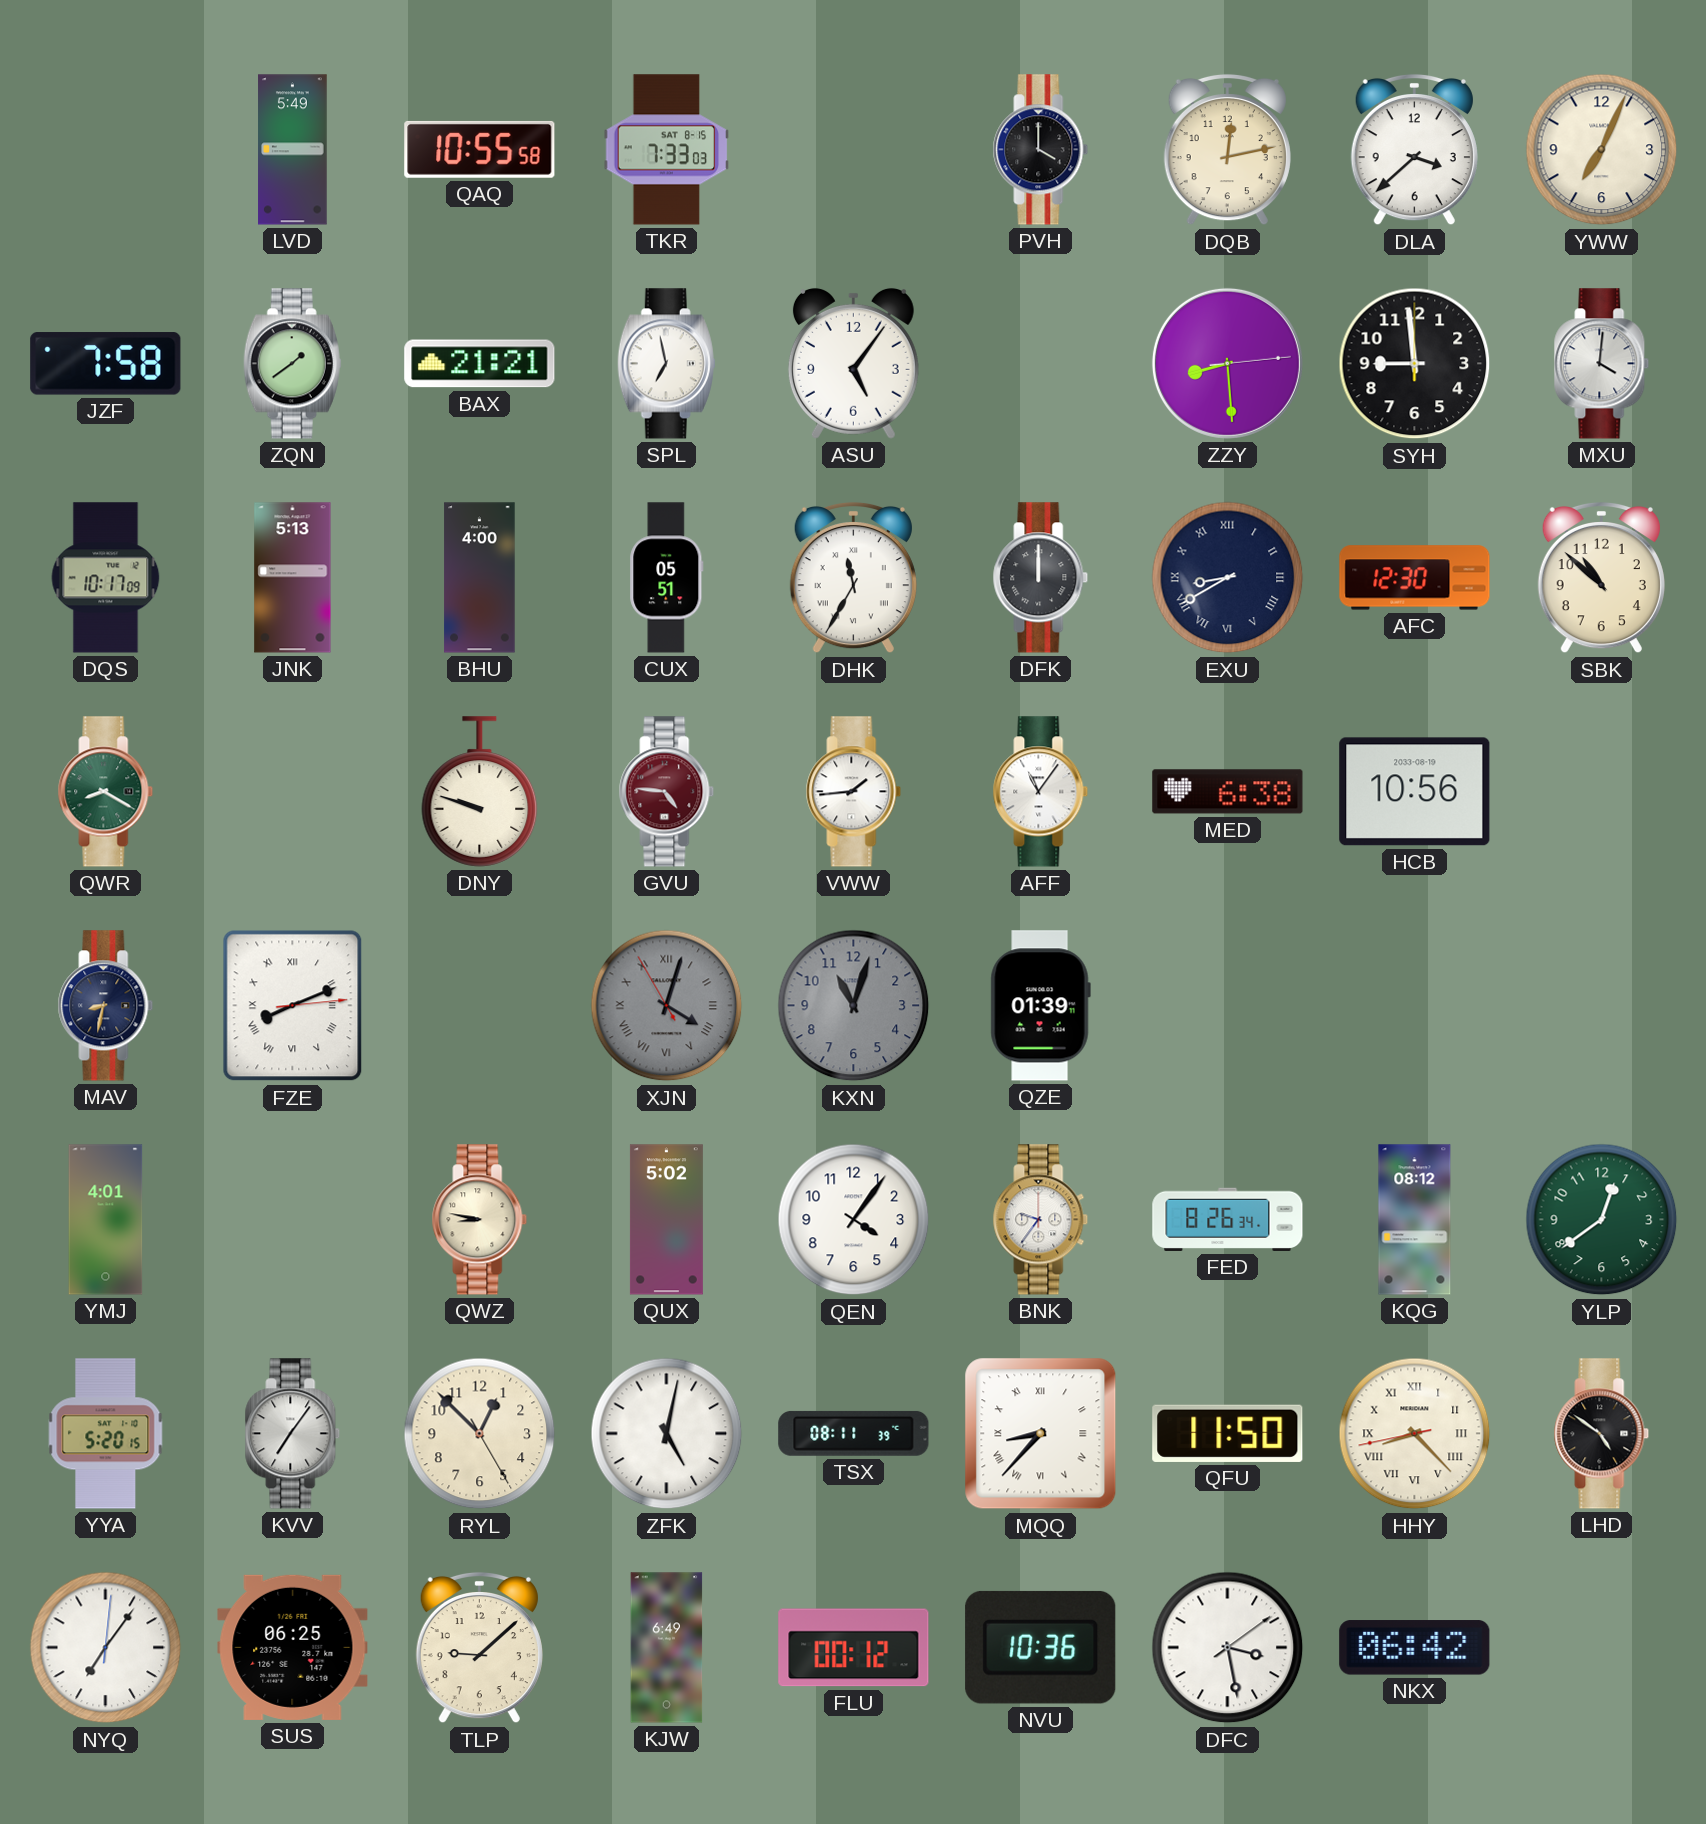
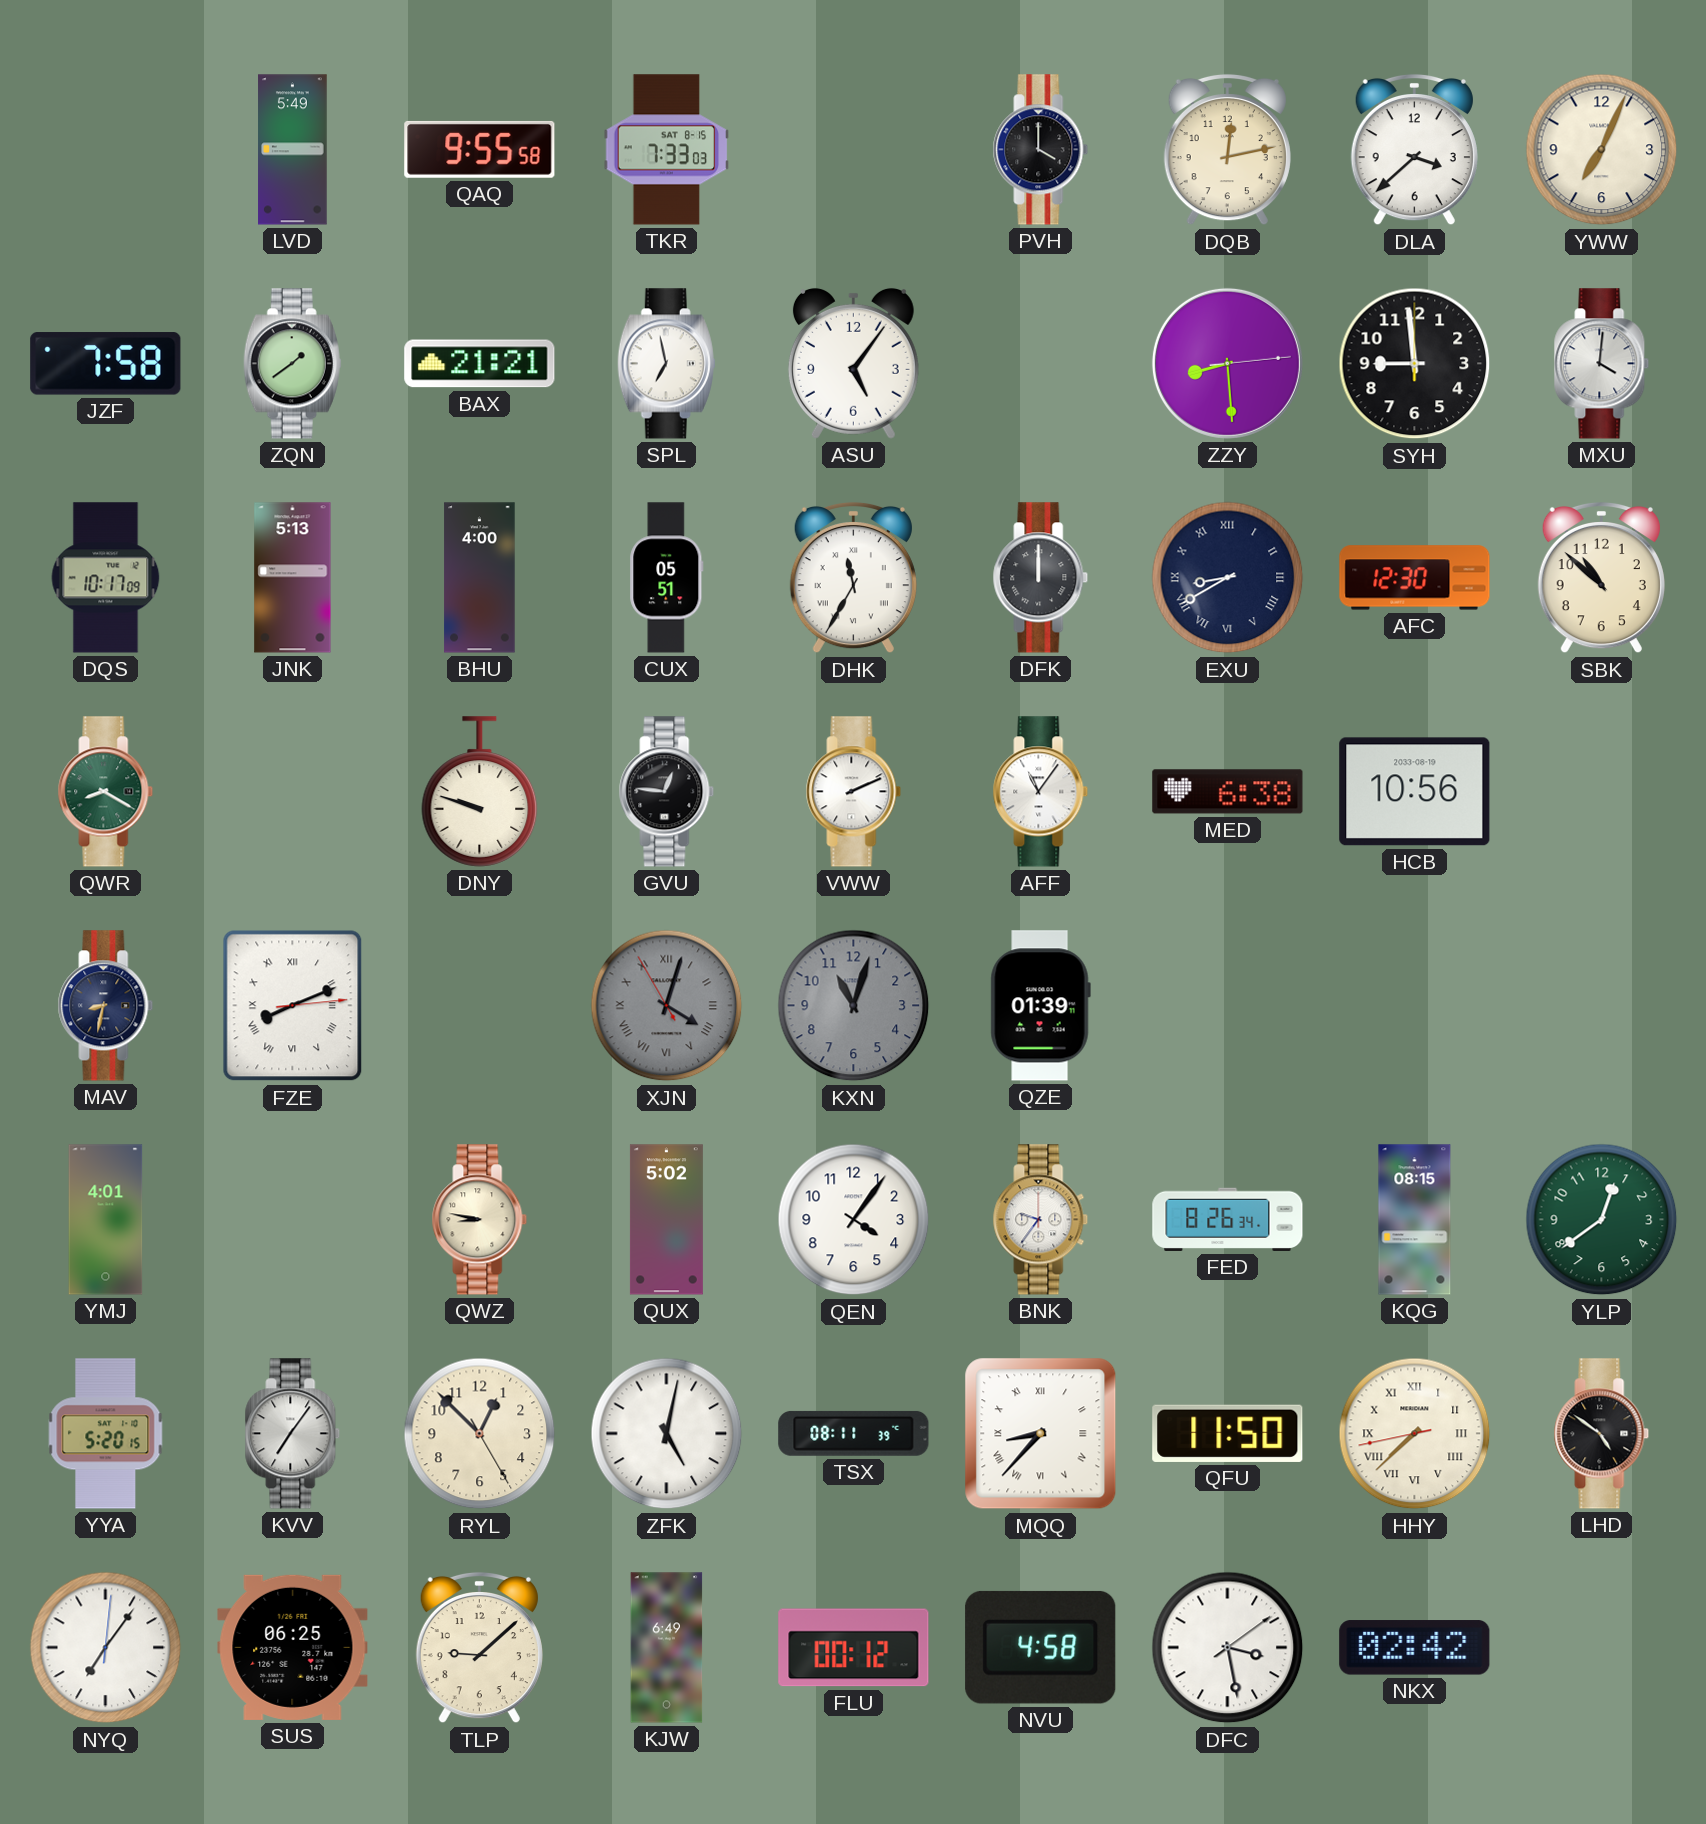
QAQ: 10:55 -> 9:55
GVU: 4:46 -> 12:46
GVU dial: burgundy -> black
VWW: 1:44 -> 2:11
KQG: 08:12 -> 08:15
HHY: 8:22 -> 7:37
NVU: 10:36 -> 4:58
NKX: 06:42 -> 02:42
